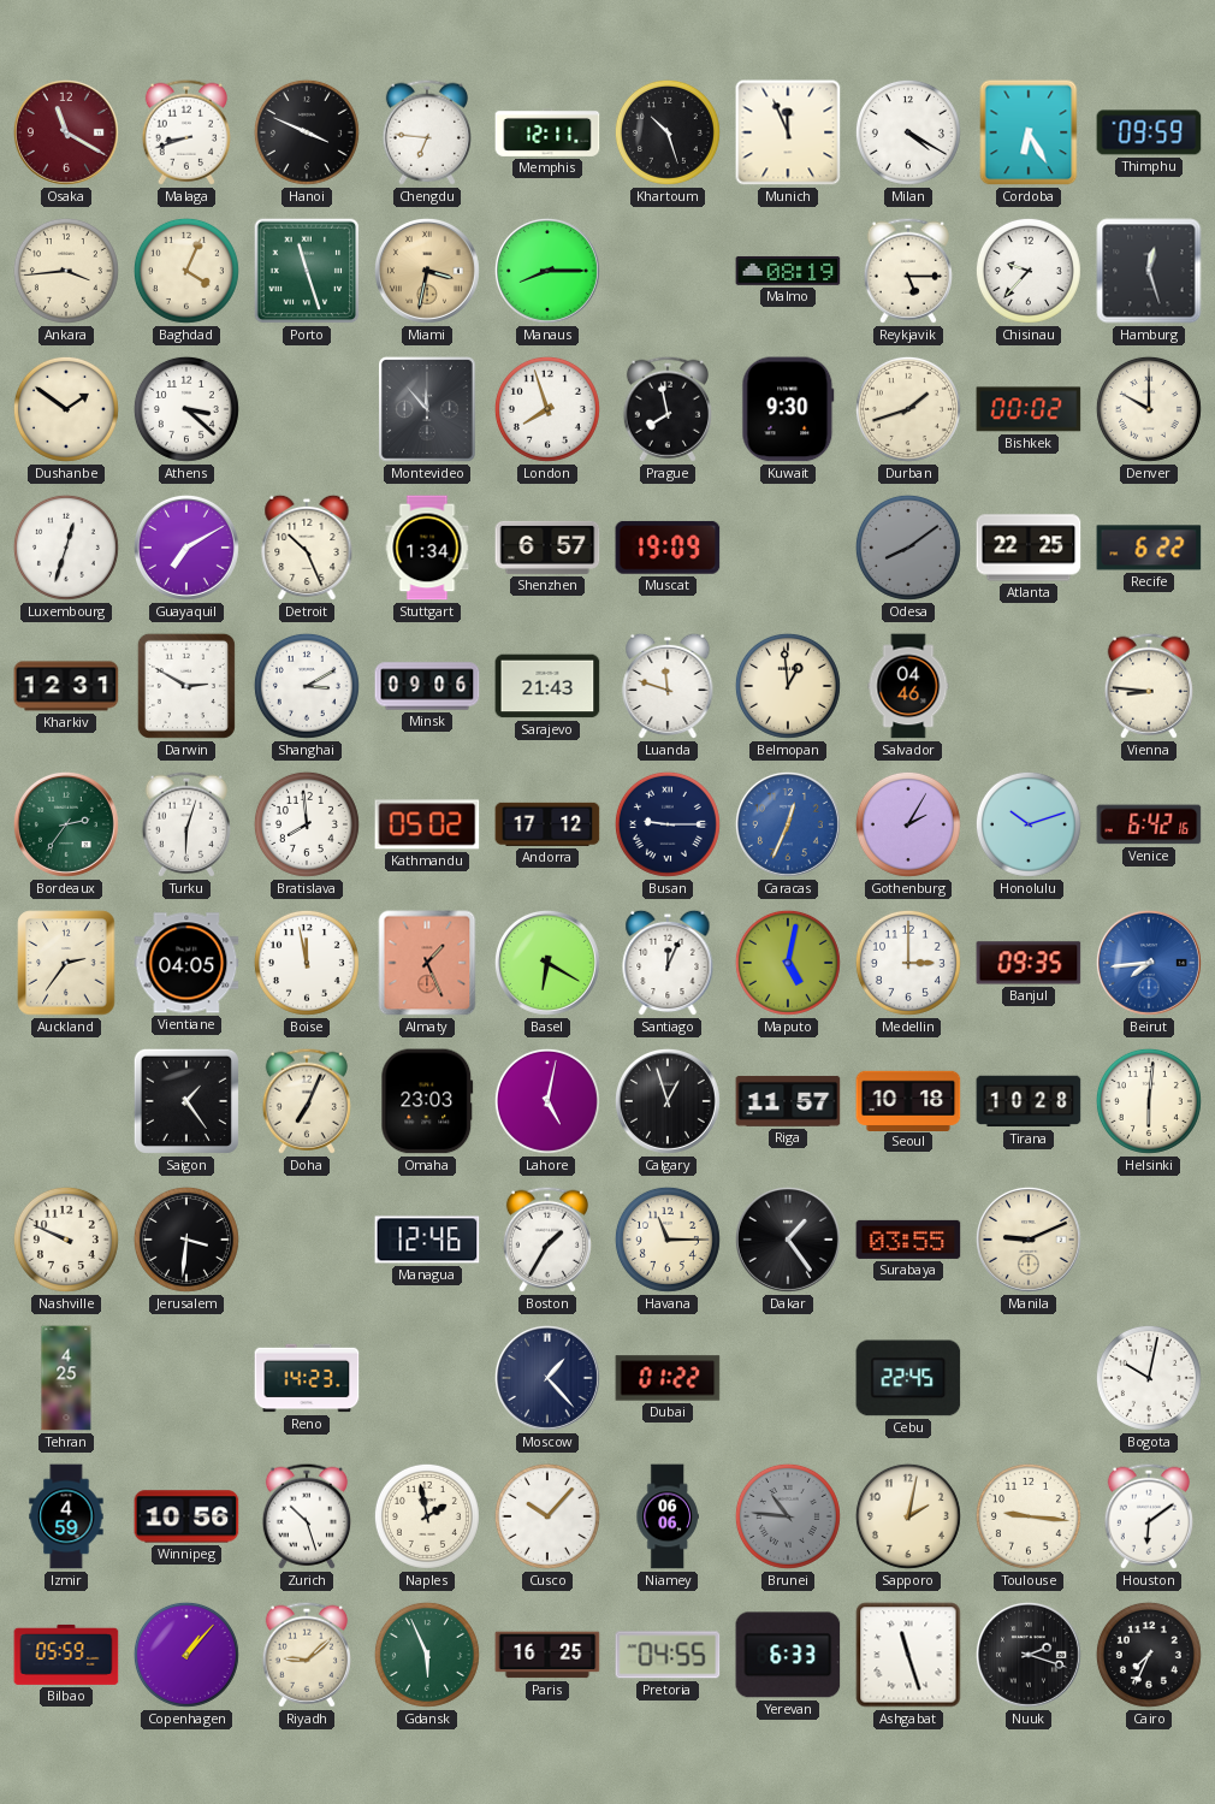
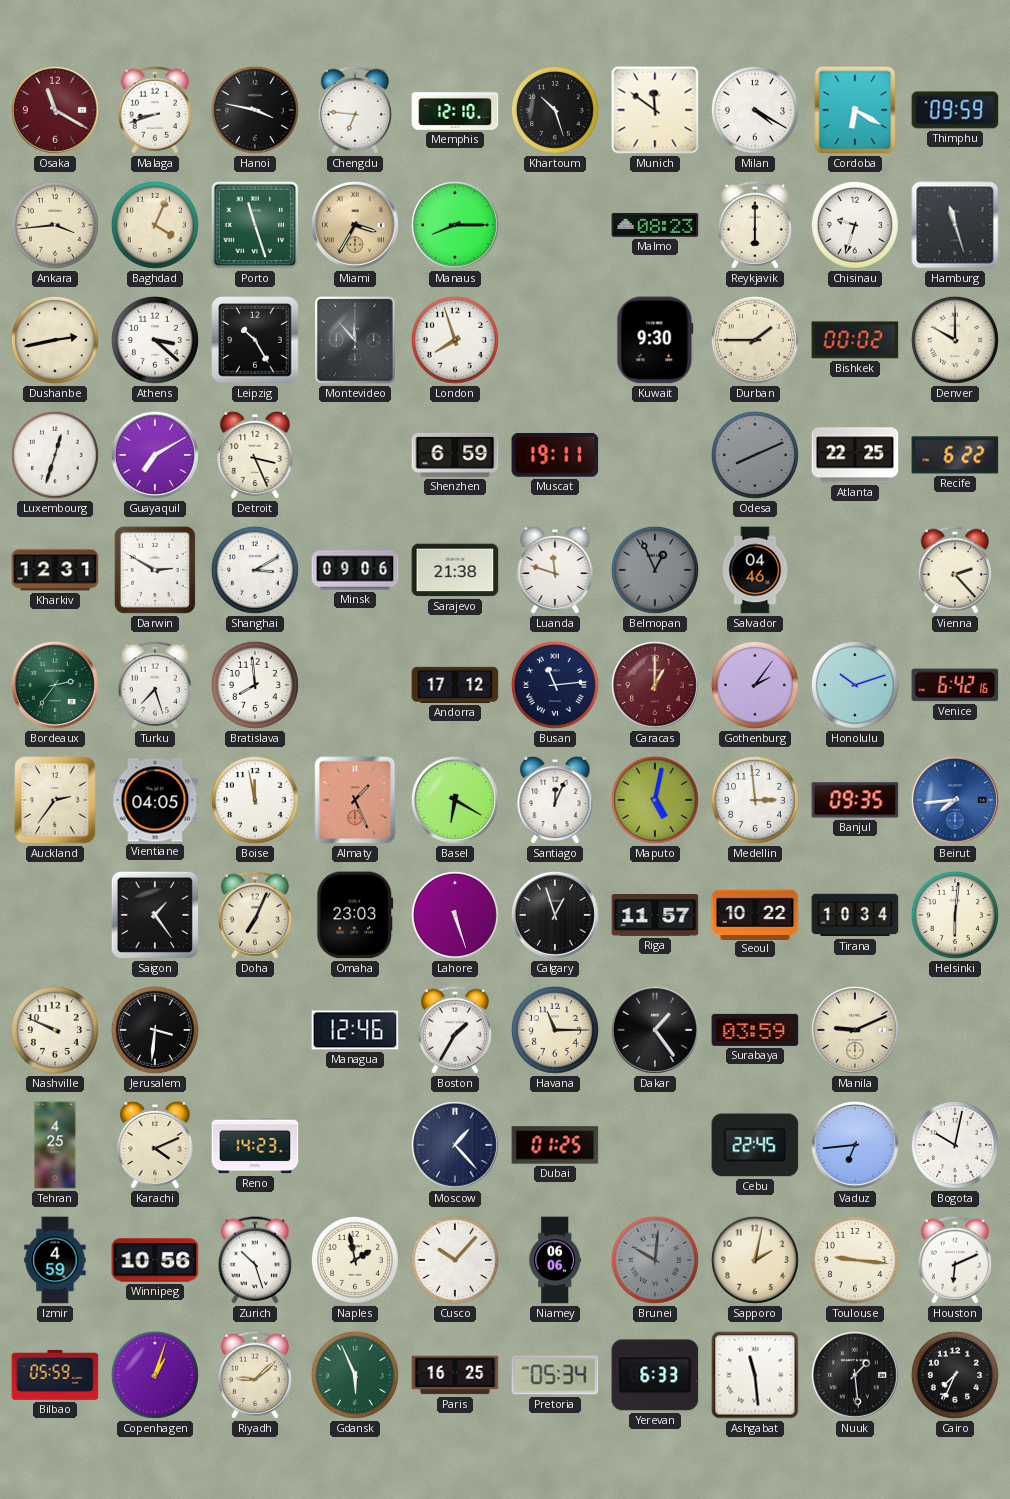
Hanoi: 3:49 -> 3:47
Memphis: 12:11 -> 12:10
Munich: 11:56 -> 11:51
Cordoba: 6:25 -> 6:20
Miami: 3:32 -> 3:35
Malmo: 08:19 -> 08:23
Reykjavik: 5:15 -> 6:00
Chisinau: 9:37 -> 9:33
Hamburg: 12:27 -> 11:27
Dushanbe: 1:51 -> 2:43
Leipzig: none -> 10:25
Prague: 7:58 -> none
Durban: 1:42 -> 1:45
Detroit: 10:26 -> 3:26
Stuttgart: 1:34 -> none
Shenzhen: 6:57 -> 6:59
Muscat: 19:09 -> 19:11
Odesa: 8:09 -> 8:11
Sarajevo: 21:43 -> 21:38
Belmopan: 12:59 -> 12:56
Belmopan dial: cream -> grey
Vienna: 8:46 -> 2:23
Turku: 6:03 -> 7:27
Kathmandu: 05:02 -> none
Busan: 9:15 -> 11:14
Caracas: 12:34 -> 1:00
Caracas dial: blue -> burgundy
Gothenburg: 2:05 -> 2:06
Medellin: 3:00 -> 2:59
Lahore: 5:02 -> 5:27
Seoul: 10:18 -> 10:22
Tirana: 10:28 -> 10:34
Surabaya: 03:55 -> 03:59
Karachi: none -> 4:11
Dubai: 01:22 -> 01:25
Vaduz: none -> 6:44
Brunei: 10:46 -> 10:01
Houston: 6:09 -> 6:11
Copenhagen: 1:07 -> 1:03
Pretoria: 04:55 -> 05:34
Ashgabat: 11:27 -> 11:29
Nuuk: 2:18 -> 1:29
